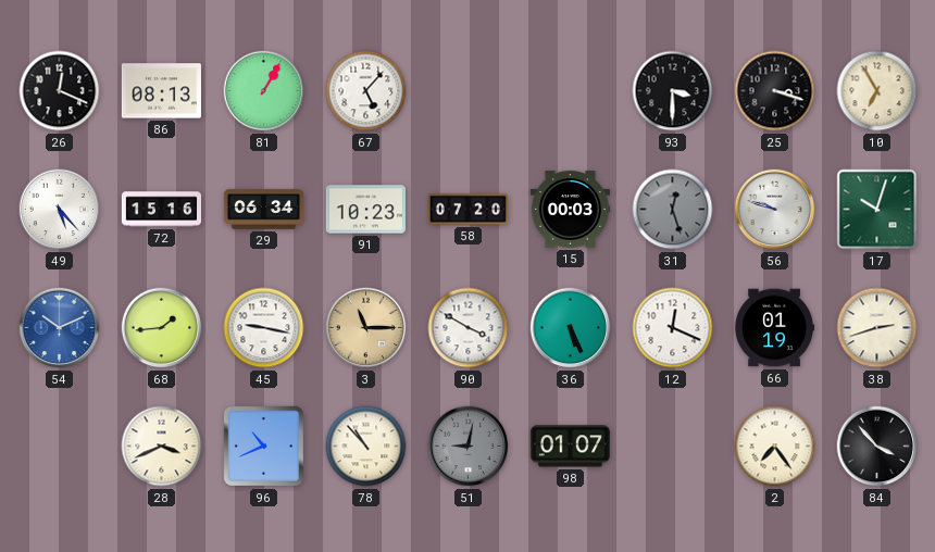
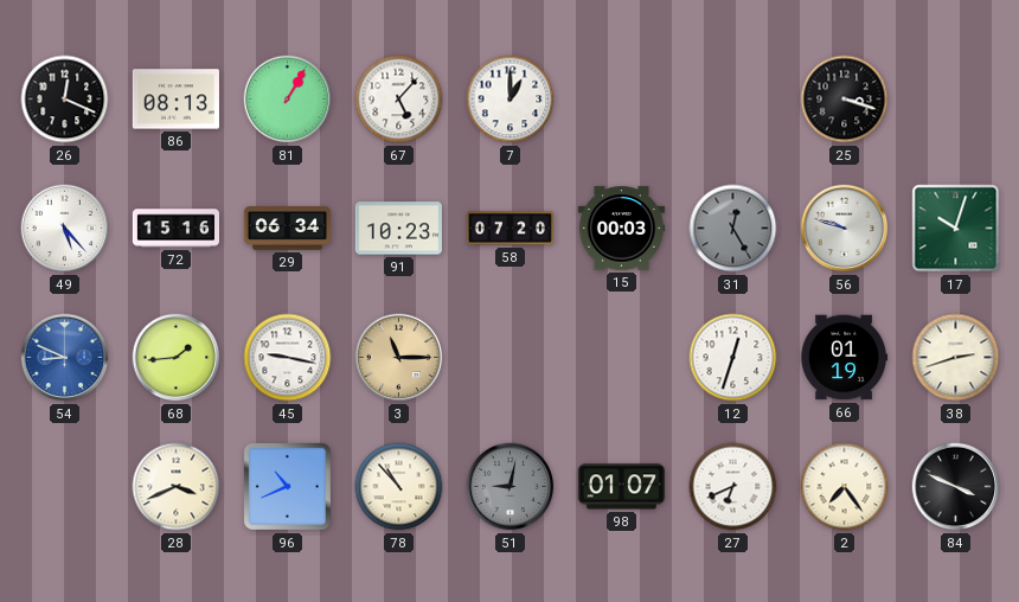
7: none -> 1:00
93: 3:30 -> none
10: 6:55 -> none
31: 12:27 -> 12:25
54: 10:11 -> 8:49
90: 3:50 -> none
36: 5:26 -> none
12: 12:19 -> 12:33
27: none -> 6:41
84: 3:53 -> 3:49
